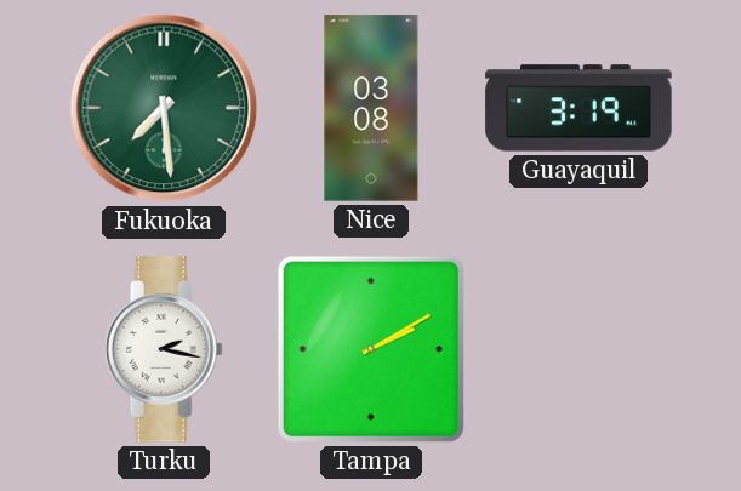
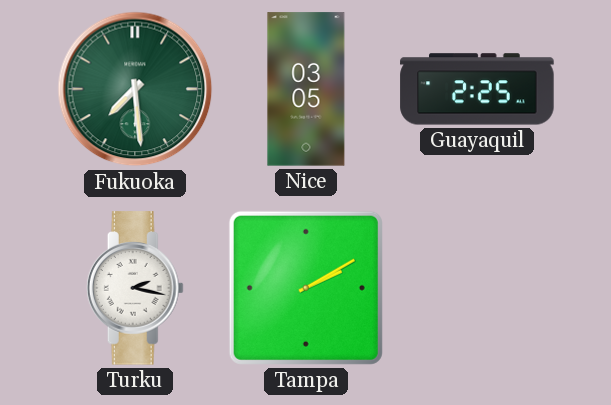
Nice: 03:08 -> 03:05
Guayaquil: 3:19 -> 2:25
